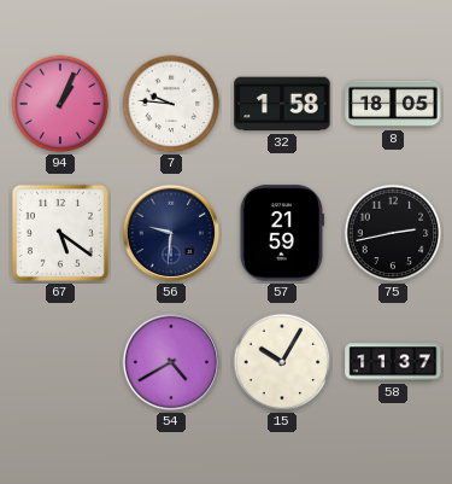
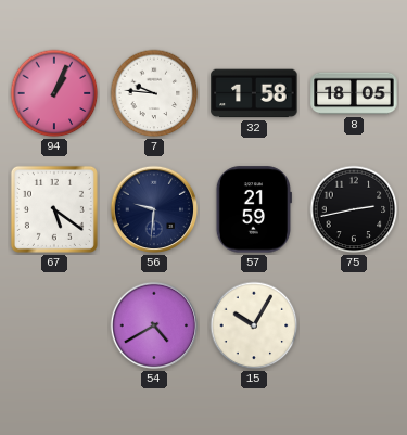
58: 11:37 -> none
